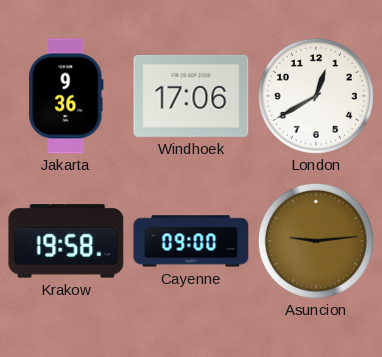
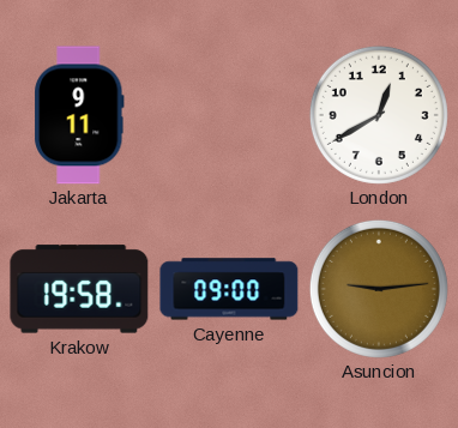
Jakarta: 9:36 -> 9:11
Windhoek: 17:06 -> none
